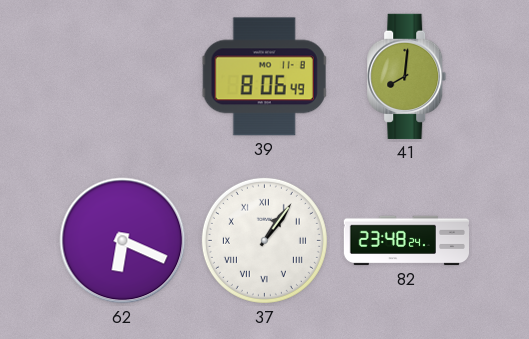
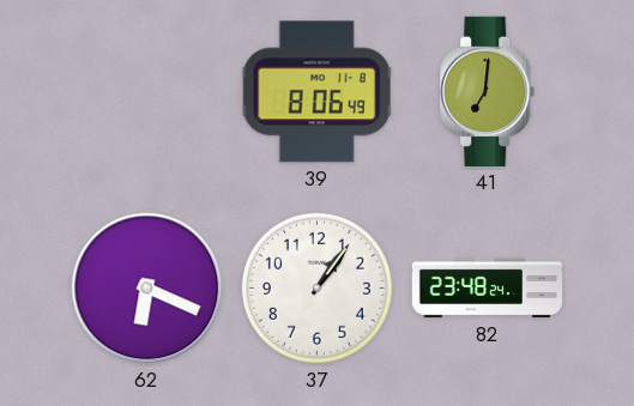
41: 8:01 -> 7:01
37 numerals: Roman -> Arabic
